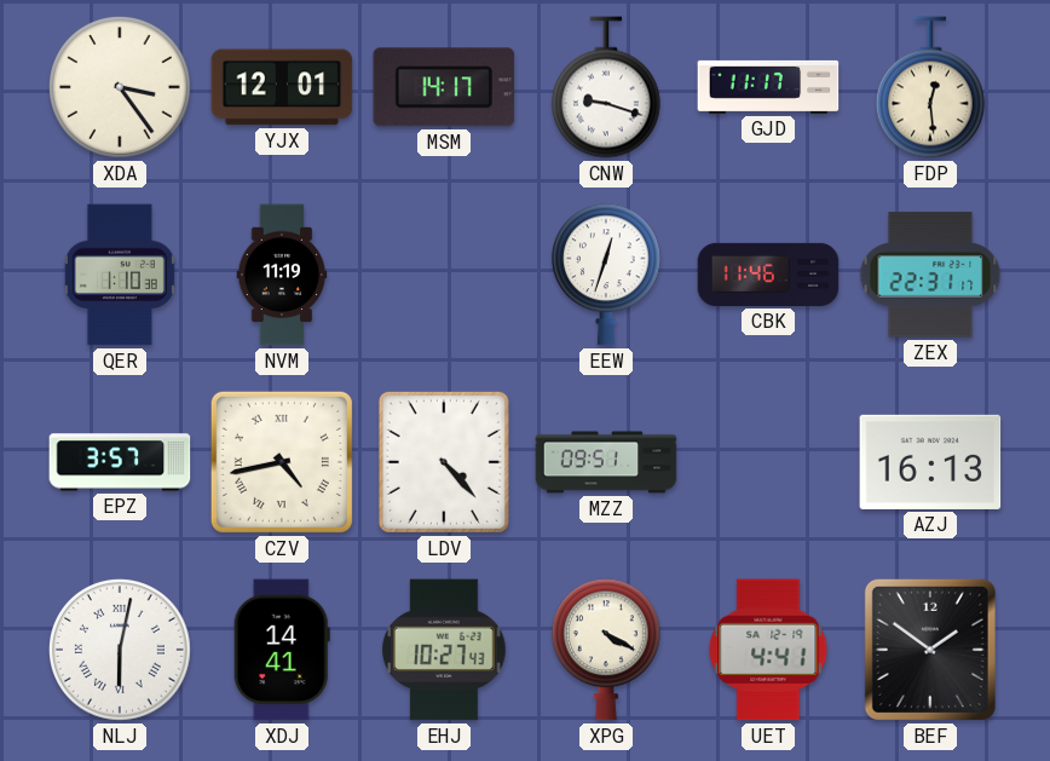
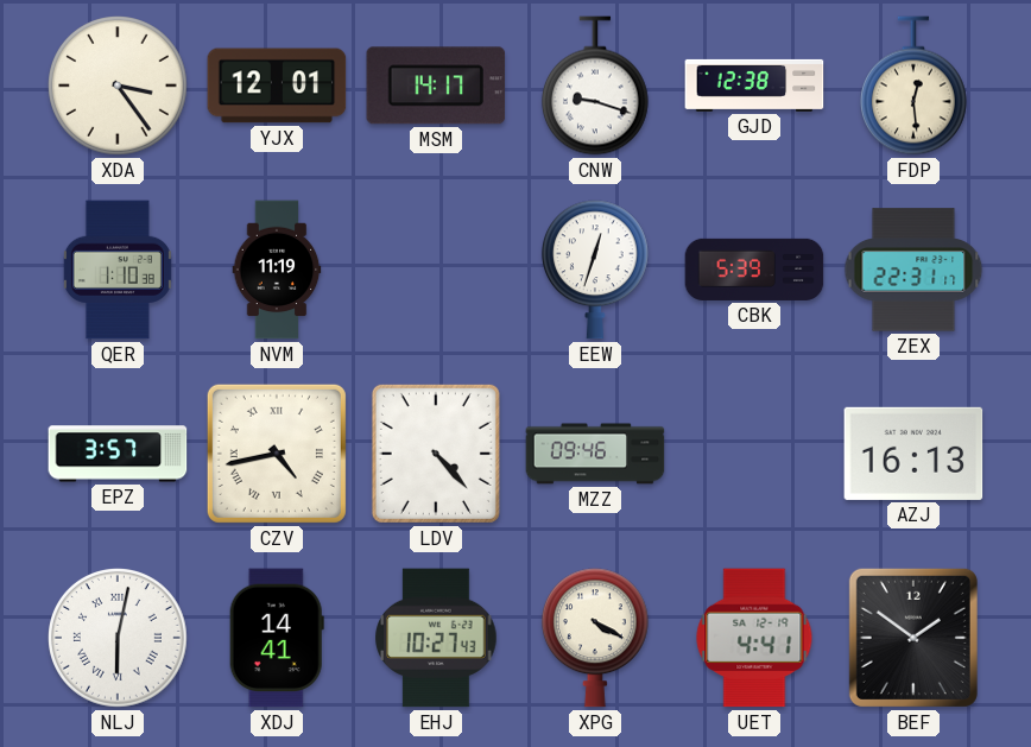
GJD: 11:17 -> 12:38
CBK: 11:46 -> 5:39
MZZ: 09:51 -> 09:46
